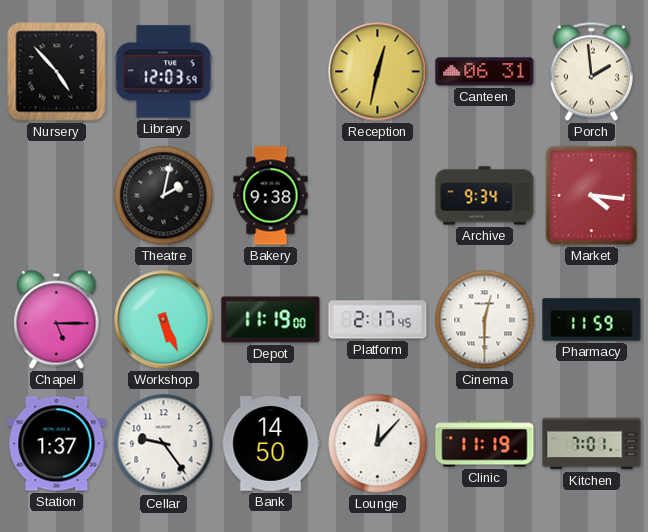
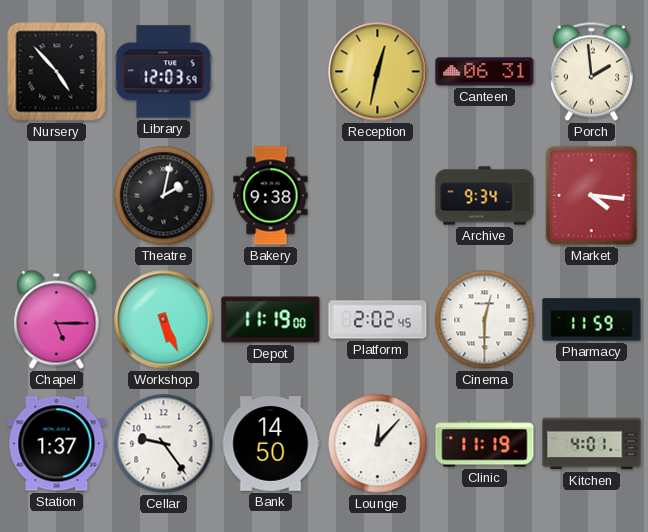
Platform: 2:17 -> 2:02
Kitchen: 7:01 -> 4:01
